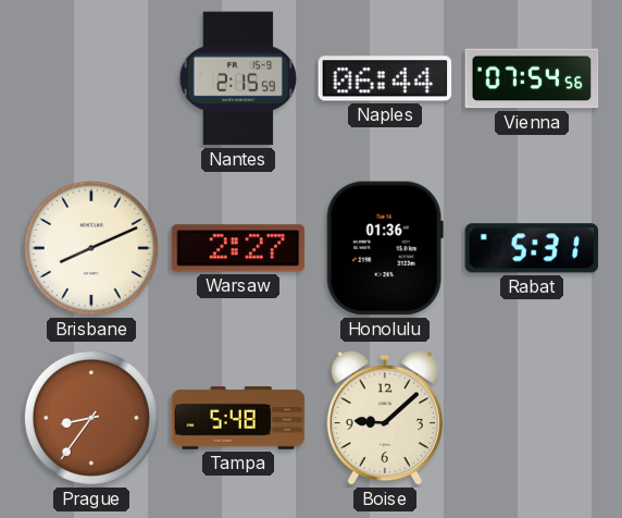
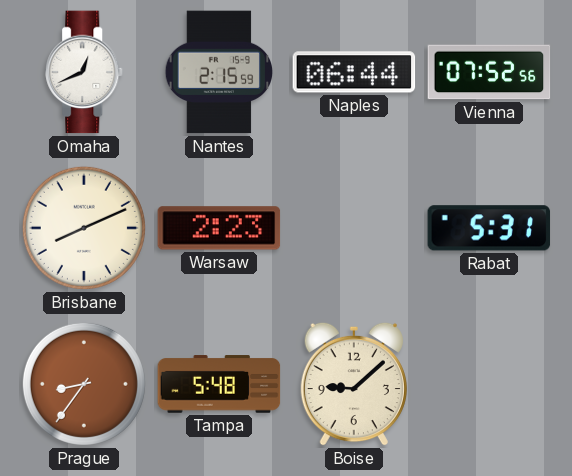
Omaha: none -> 12:41
Vienna: 07:54 -> 07:52
Warsaw: 2:27 -> 2:23
Honolulu: 01:36 -> none
